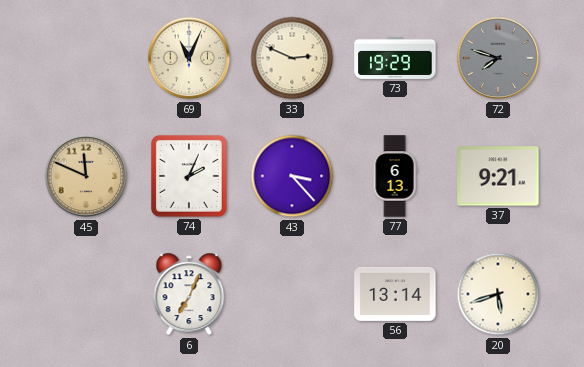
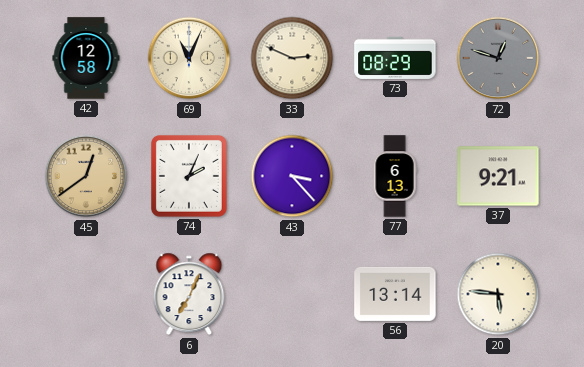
42: none -> 12:58
73: 19:29 -> 08:29
72: 7:48 -> 12:48
45: 11:49 -> 12:39
20: 5:42 -> 5:46
